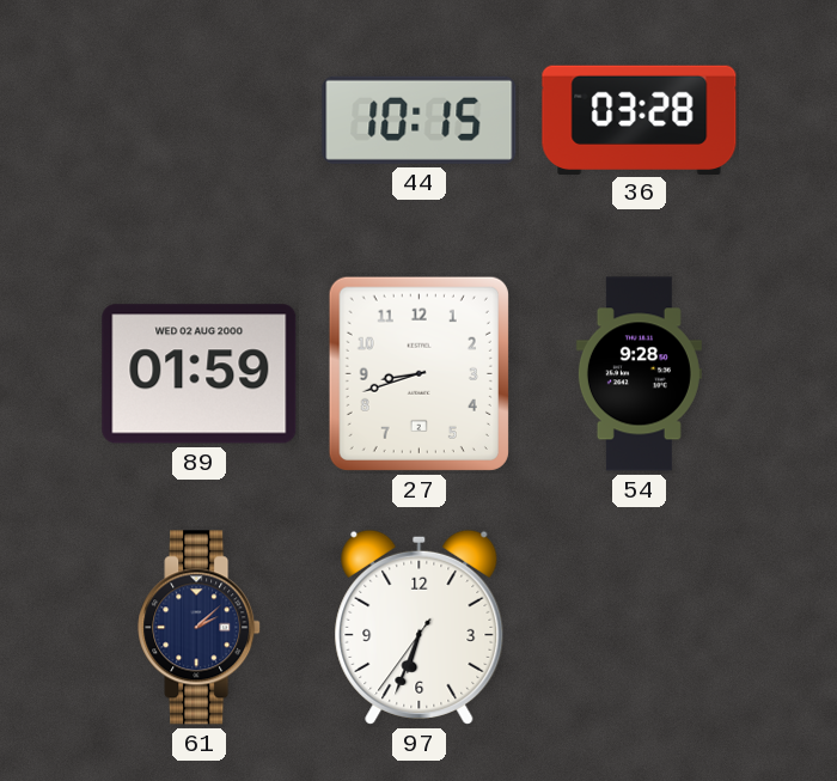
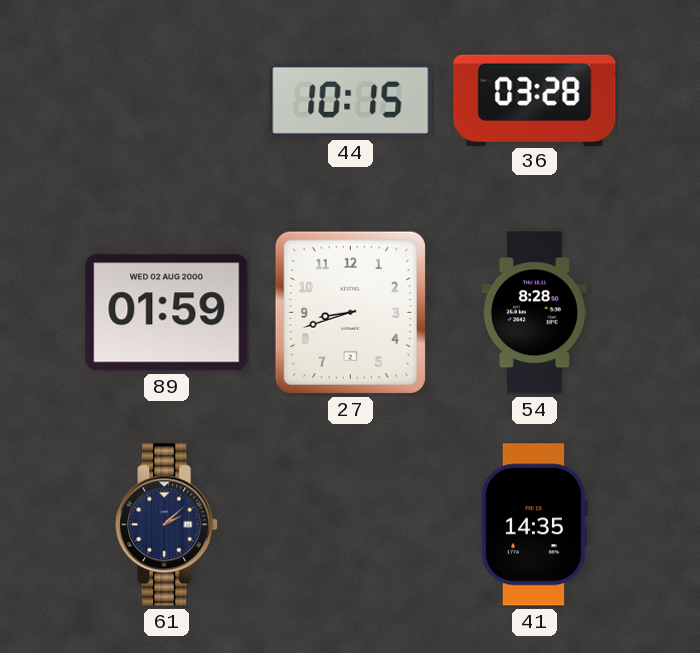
54: 9:28 -> 8:28
97: 6:33 -> none
41: none -> 14:35
